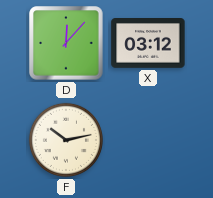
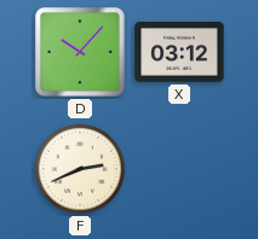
D: 12:07 -> 10:07
F: 10:13 -> 2:41
